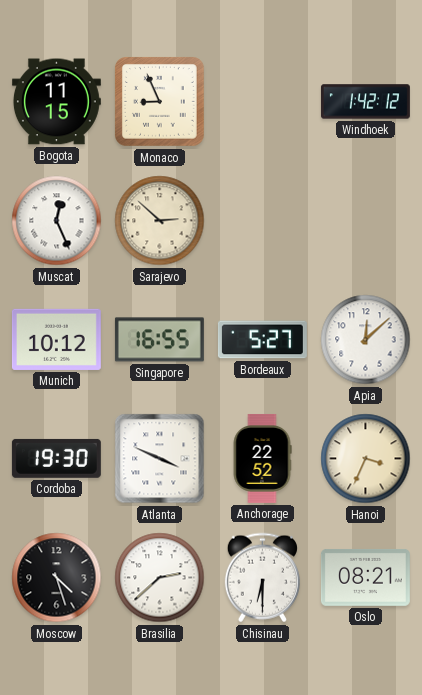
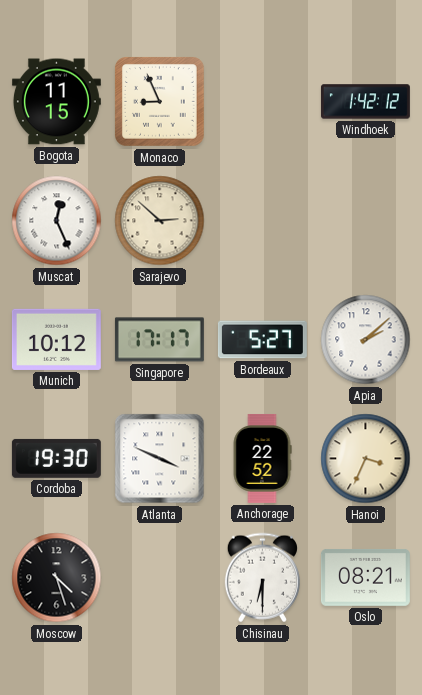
Singapore: 16:55 -> 17:17
Apia: 12:08 -> 2:08
Brasilia: 2:38 -> none
